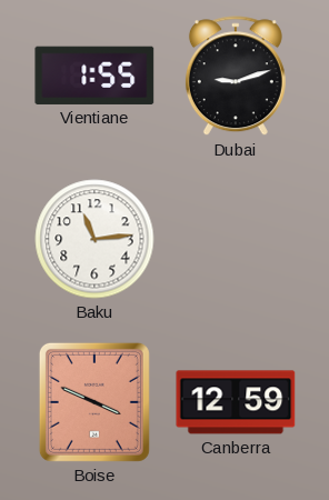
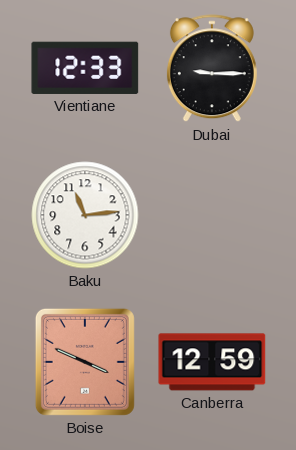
Vientiane: 1:55 -> 12:33
Dubai: 9:12 -> 9:15
